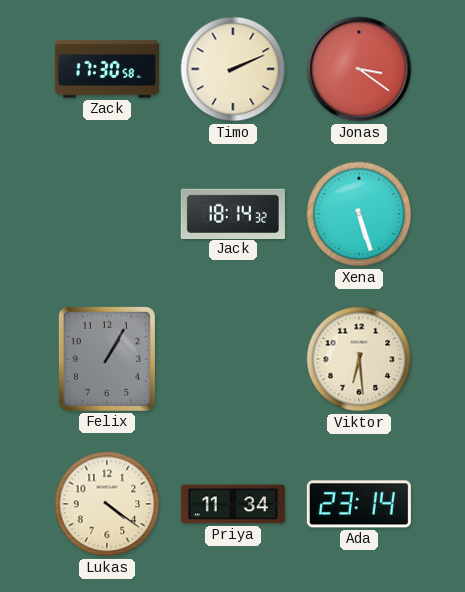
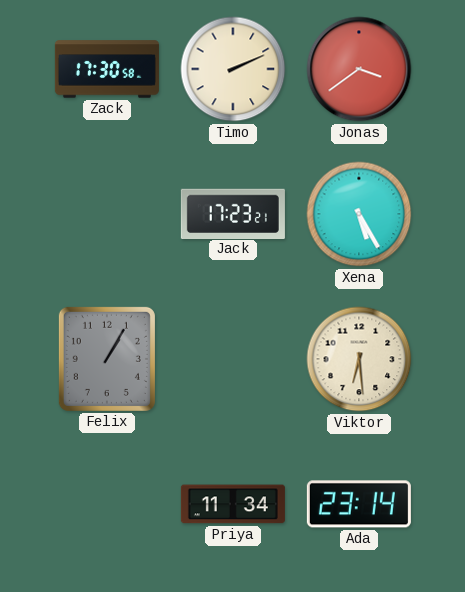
Jonas: 3:21 -> 3:39
Jack: 18:14 -> 17:23
Xena: 5:27 -> 5:25
Lukas: 4:21 -> none
